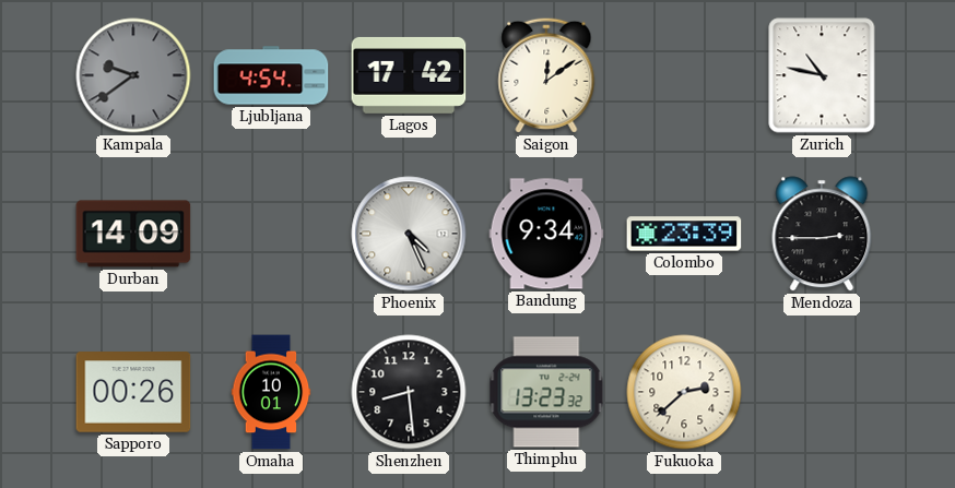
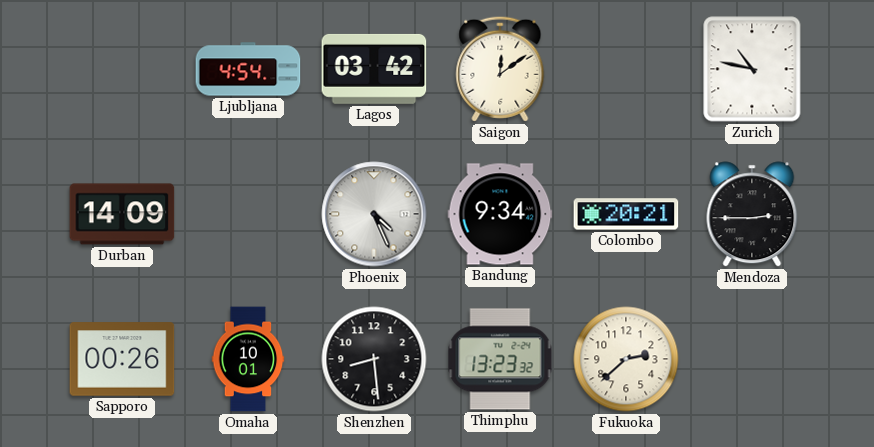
Kampala: 9:39 -> none
Lagos: 17:42 -> 03:42
Colombo: 23:39 -> 20:21
